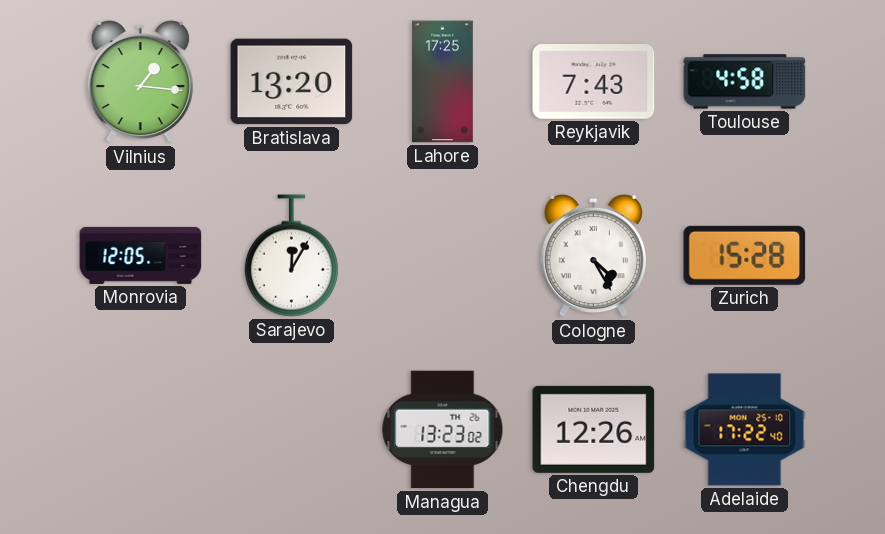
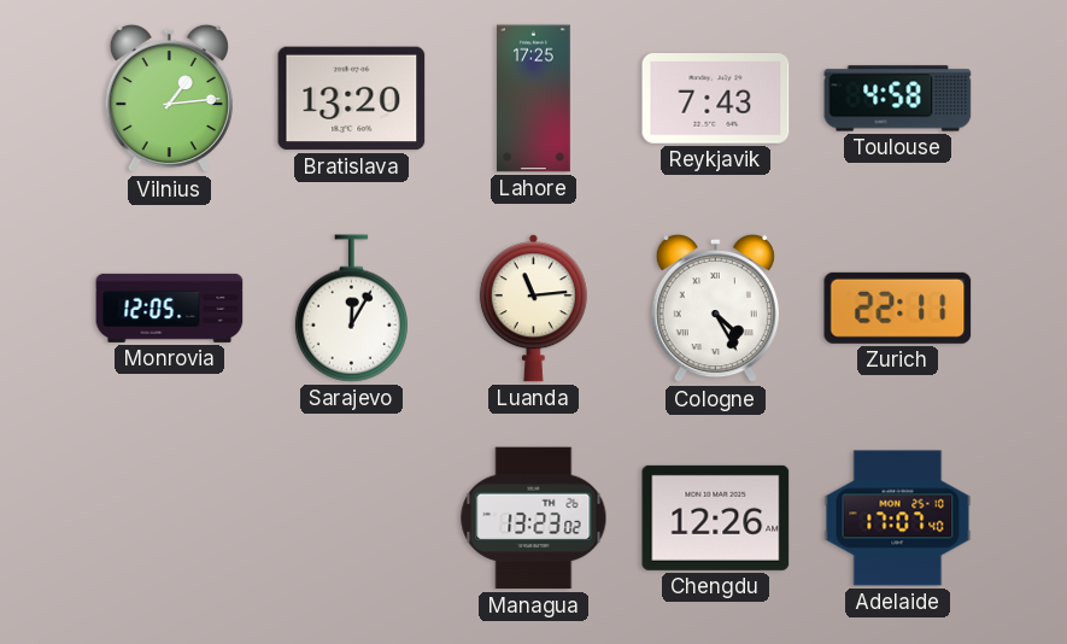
Vilnius: 1:16 -> 1:14
Luanda: none -> 11:14
Zurich: 15:28 -> 22:11
Adelaide: 17:22 -> 17:07
